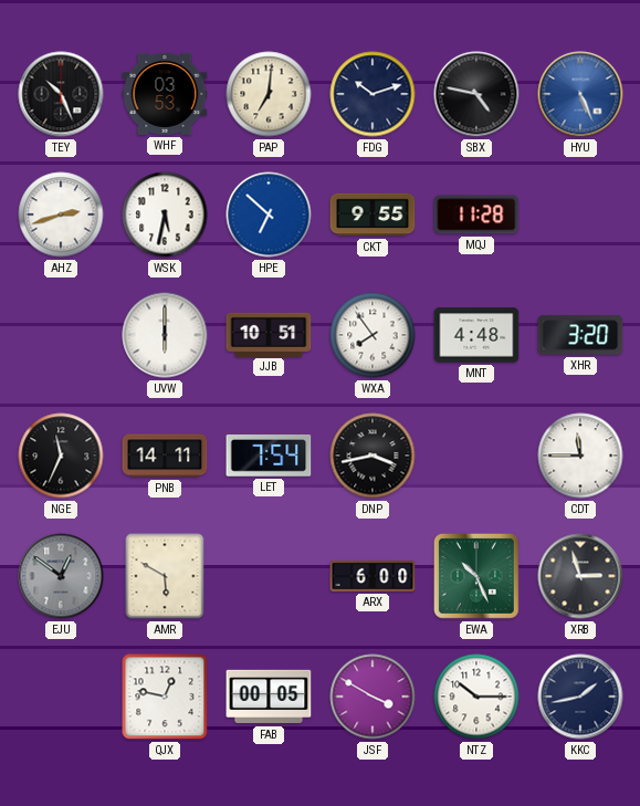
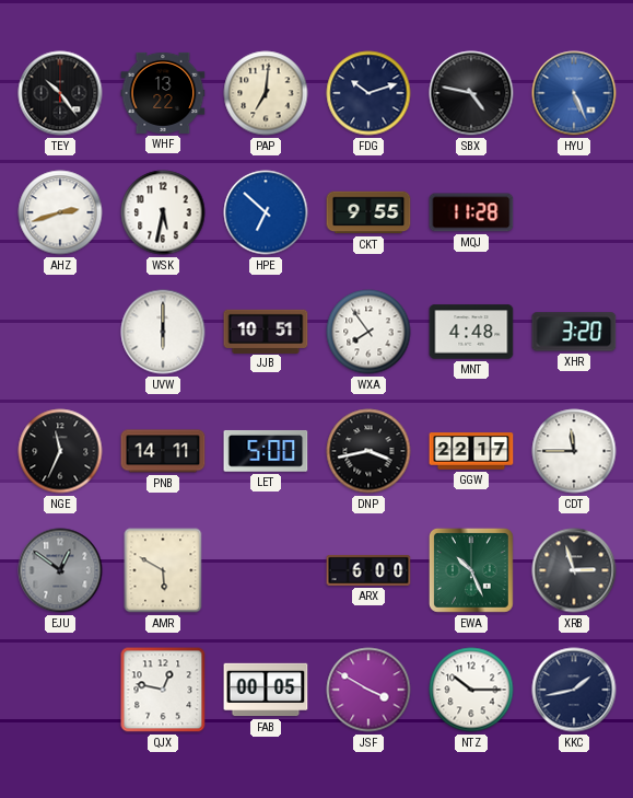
TEY: 10:26 -> 10:24
WHF: 03:53 -> 13:22
LET: 7:54 -> 5:00
GGW: none -> 22:17
